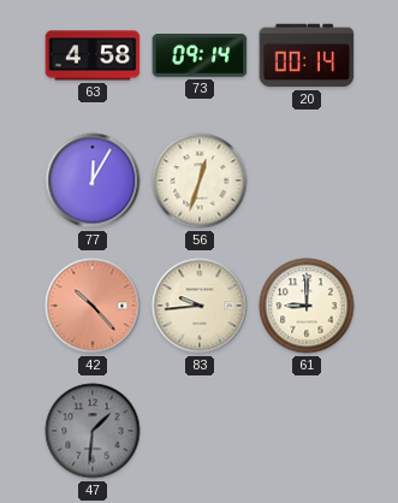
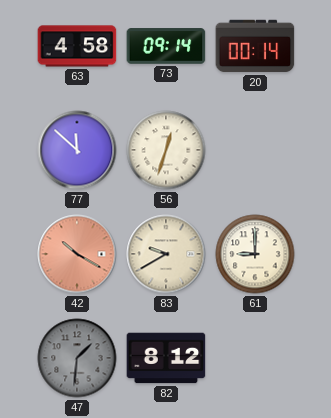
77: 12:05 -> 11:52
42: 10:23 -> 10:20
83: 9:44 -> 9:40
82: none -> 8:12
